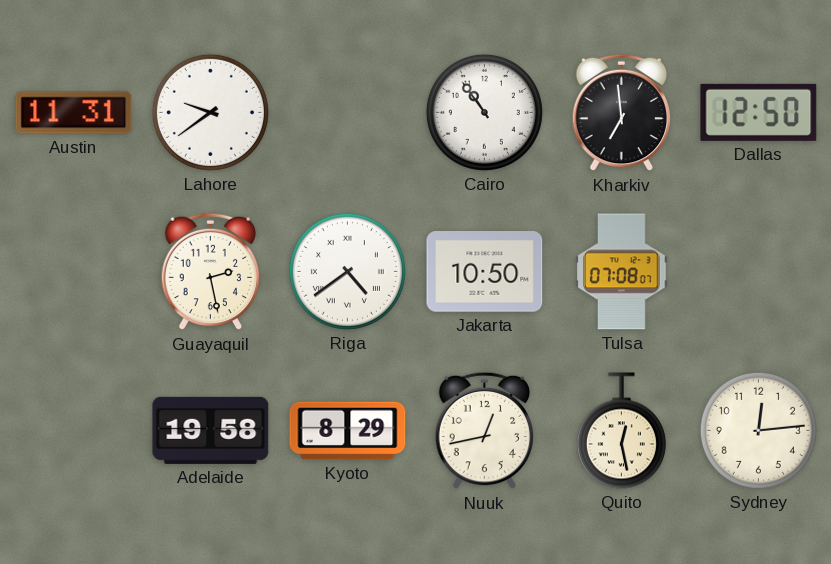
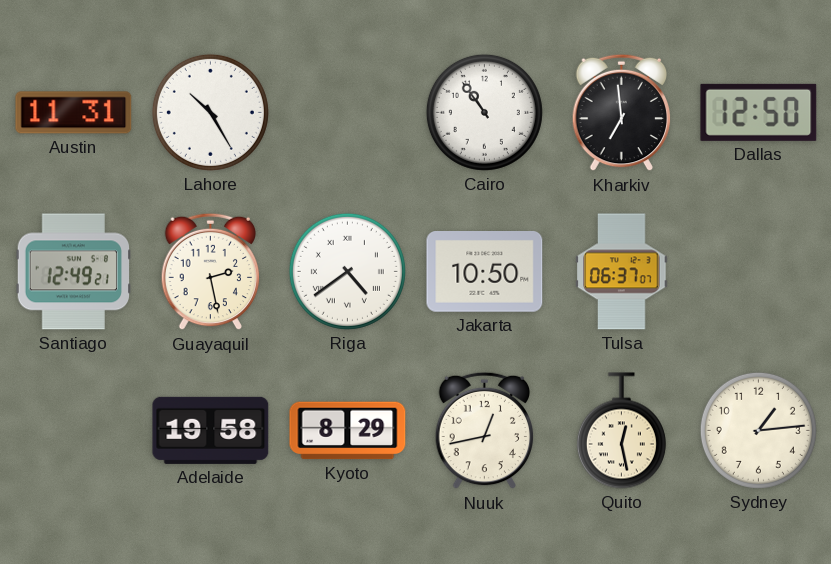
Lahore: 9:39 -> 10:25
Santiago: none -> 12:49
Tulsa: 07:08 -> 06:37
Sydney: 12:14 -> 1:14
